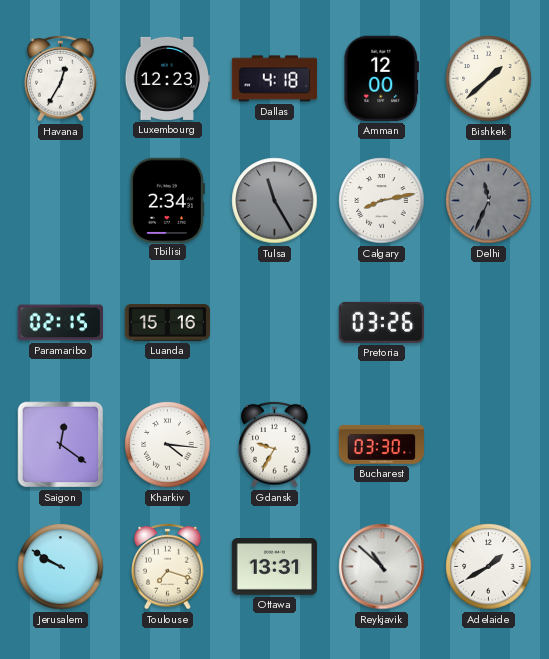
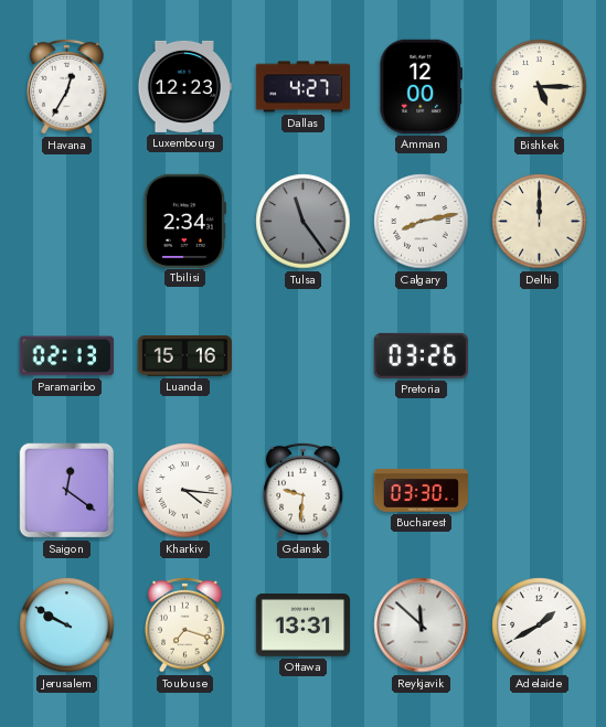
Dallas: 4:18 -> 4:27
Bishkek: 1:38 -> 5:15
Tulsa: 11:25 -> 11:24
Delhi: 11:34 -> 12:00
Delhi dial: grey -> cream
Paramaribo: 02:15 -> 02:13
Gdansk: 9:35 -> 9:31
Reykjavik: 10:52 -> 11:52
